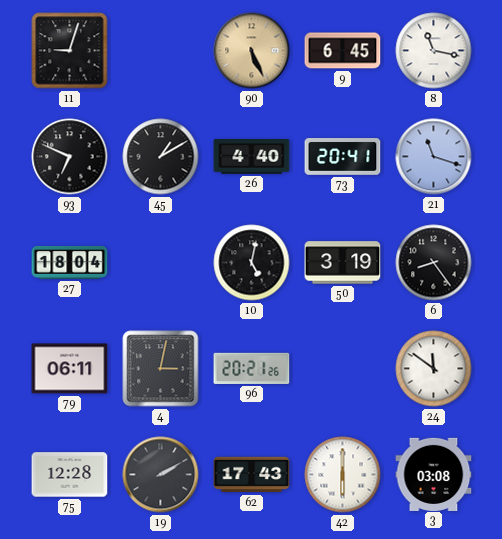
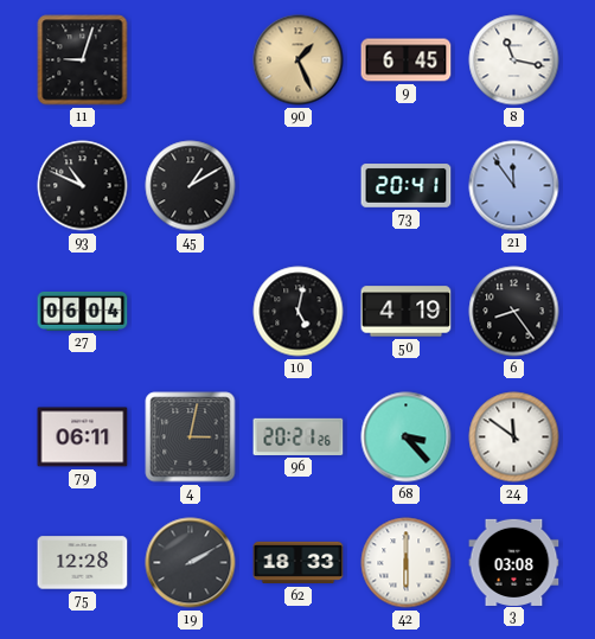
90: 5:26 -> 1:26
93: 6:49 -> 10:49
26: 4:40 -> none
21: 11:18 -> 11:54
27: 18:04 -> 06:04
50: 3:19 -> 4:19
68: none -> 3:23
62: 17:43 -> 18:33
